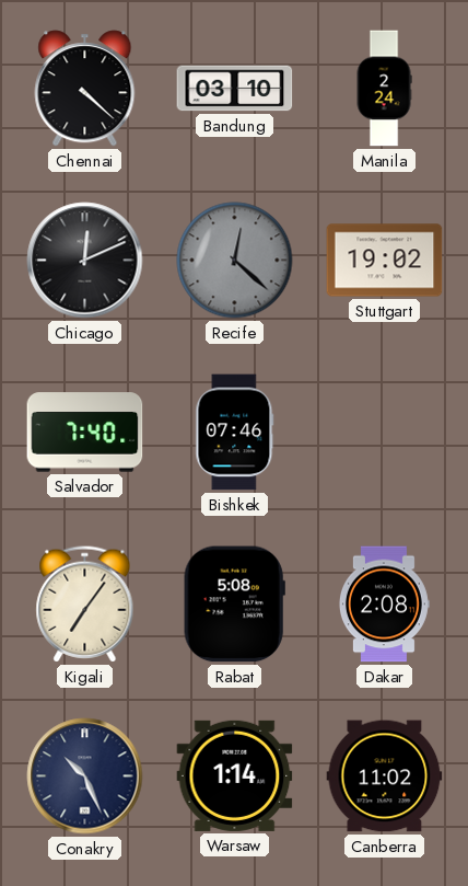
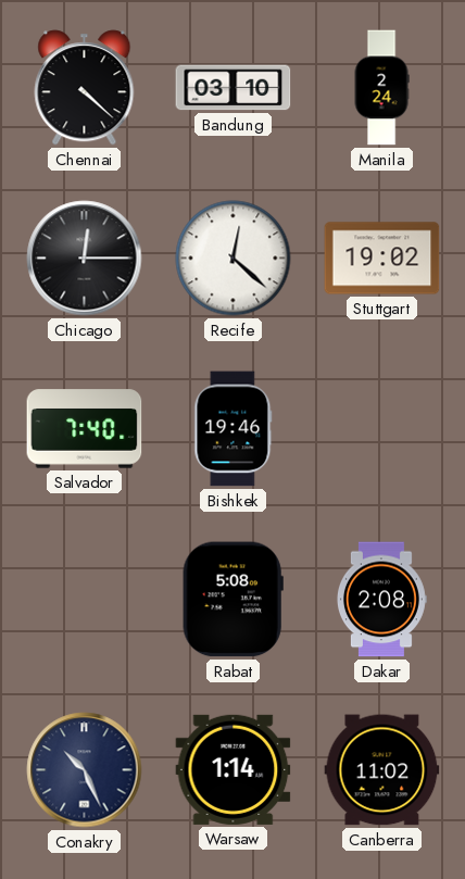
Chicago: 12:11 -> 12:15
Recife dial: grey -> white
Bishkek: 07:46 -> 19:46
Kigali: 7:06 -> none
